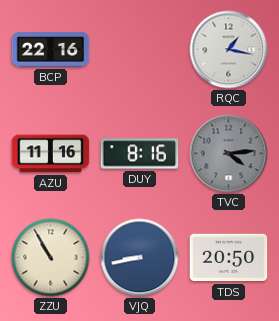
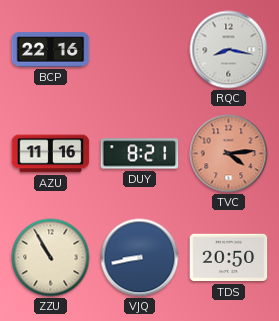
RQC: 1:17 -> 8:17
DUY: 8:16 -> 8:21
TVC dial: grey -> salmon
